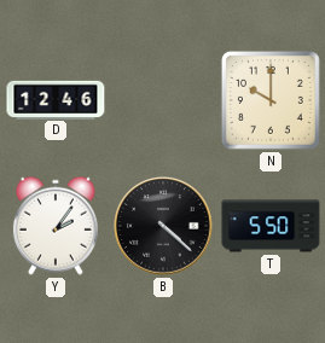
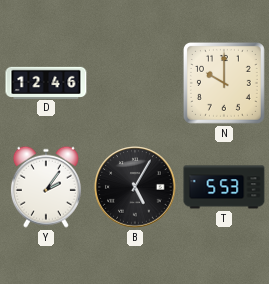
B: 4:22 -> 5:05
T: 5:50 -> 5:53
